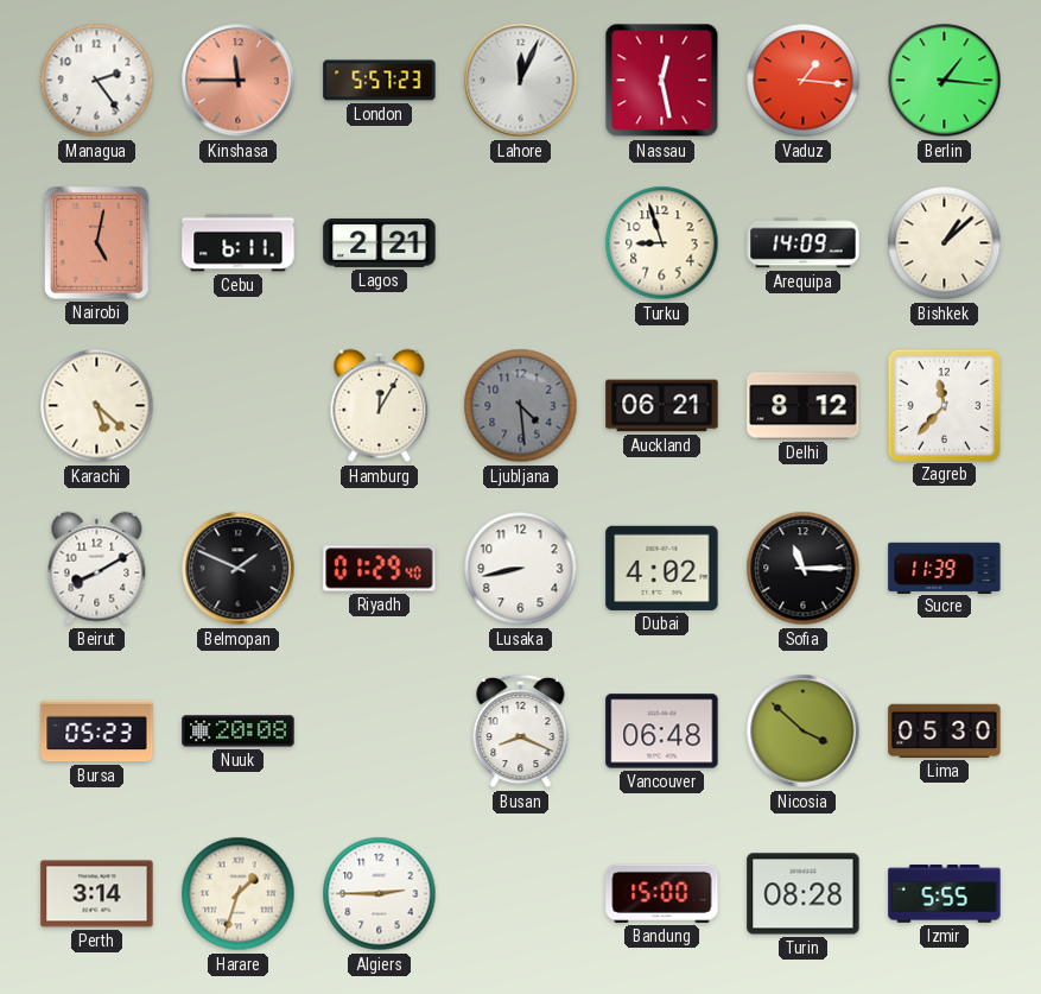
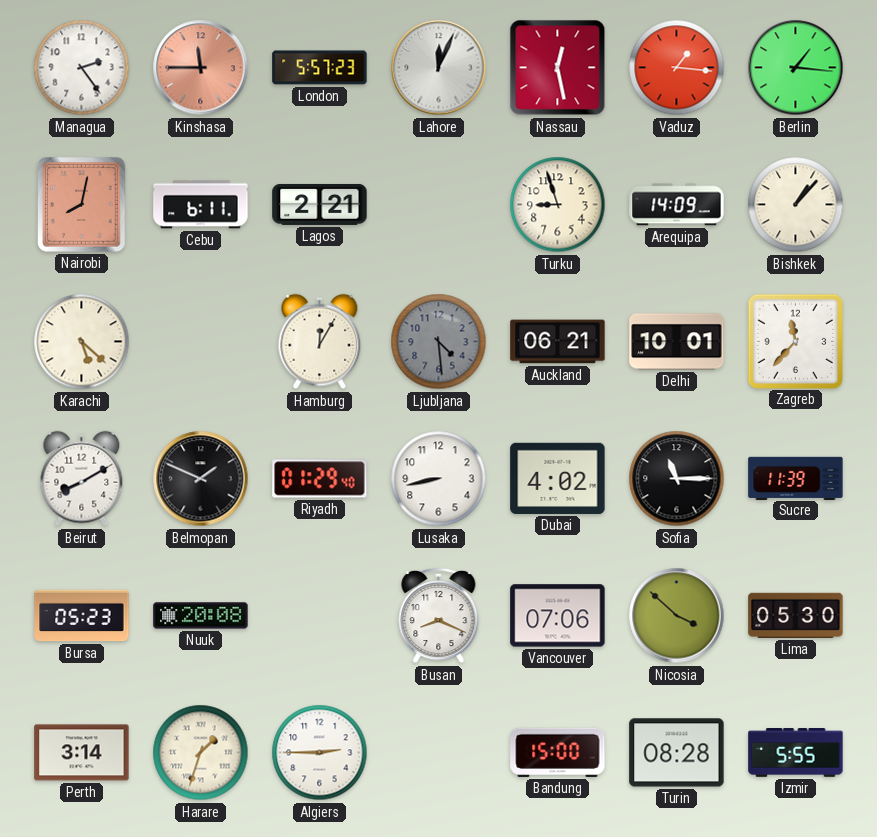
Nairobi: 5:02 -> 8:02
Bishkek: 1:08 -> 1:07
Delhi: 8:12 -> 10:01
Vancouver: 06:48 -> 07:06
